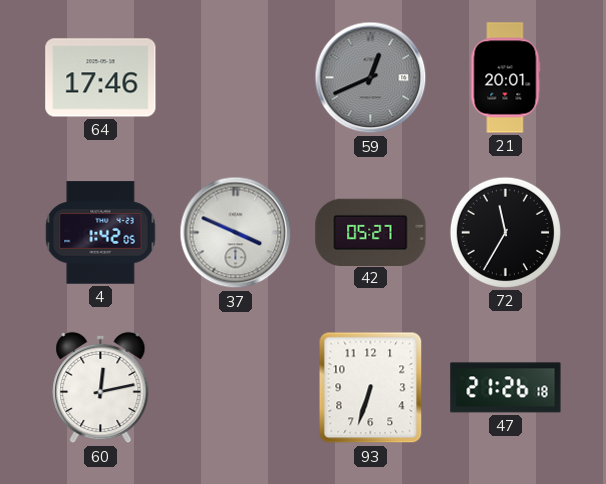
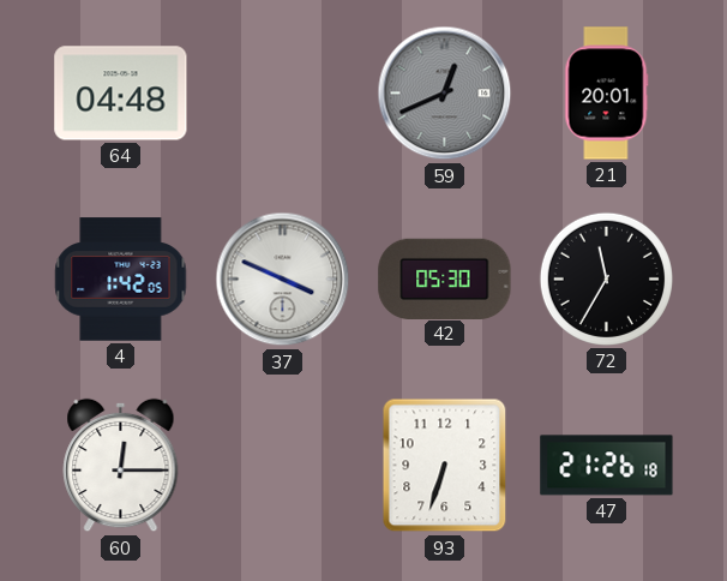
64: 17:46 -> 04:48
42: 05:27 -> 05:30
60: 12:13 -> 12:15
